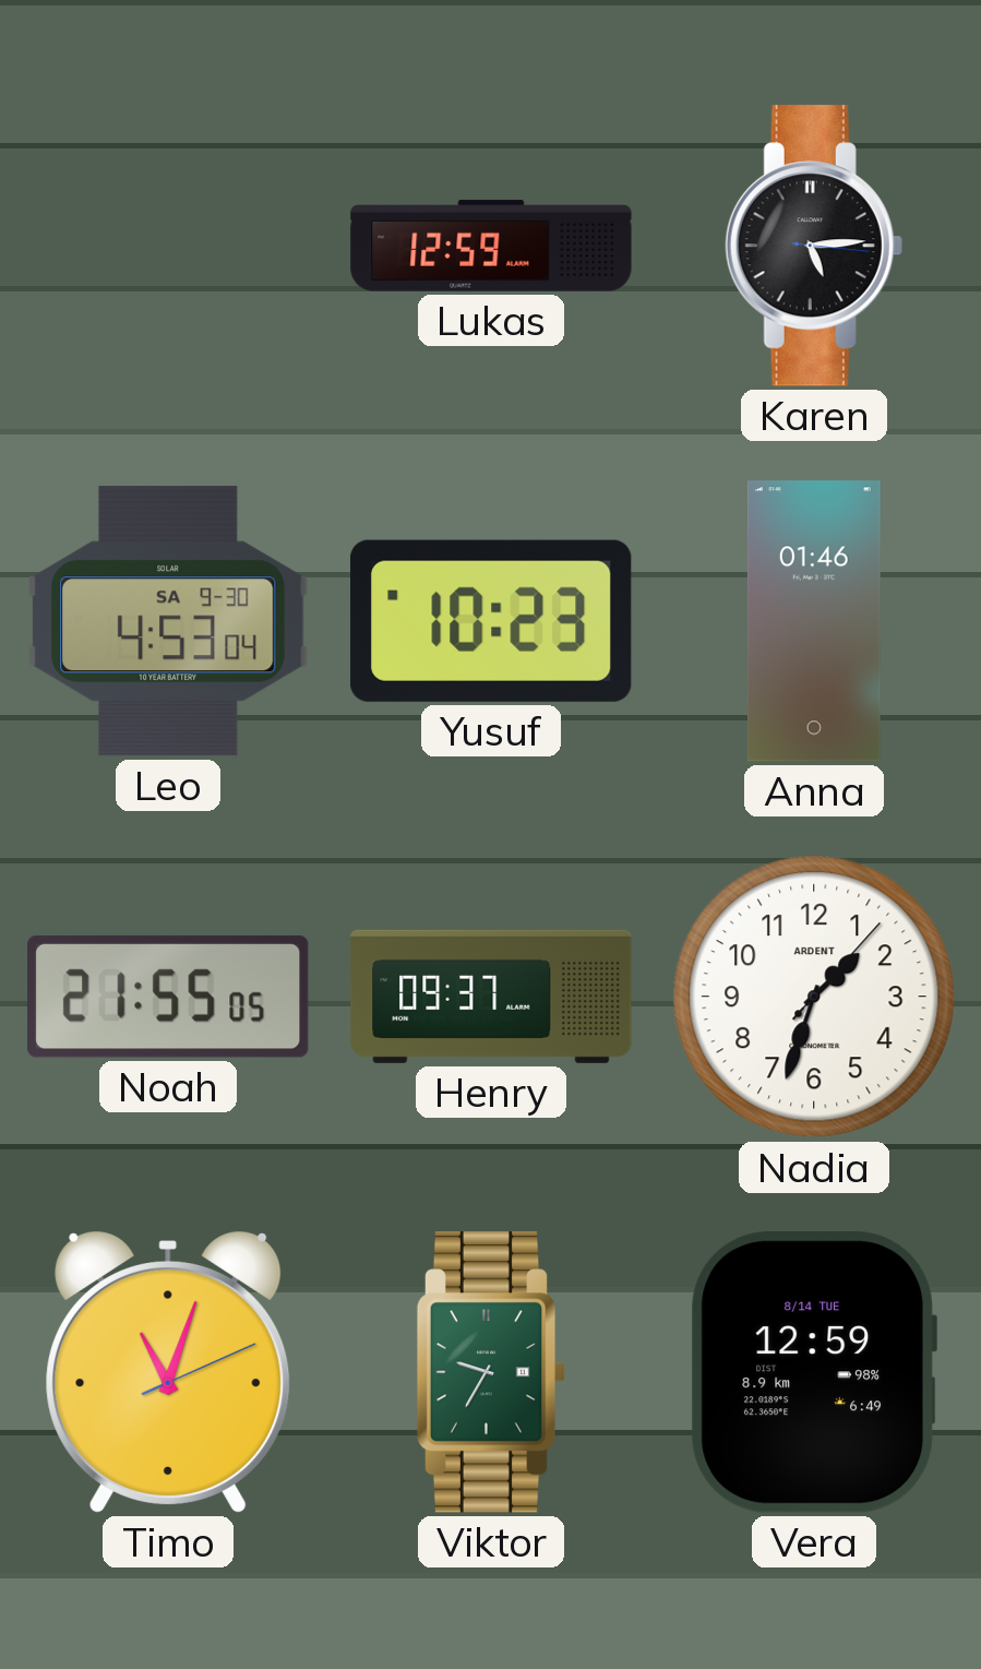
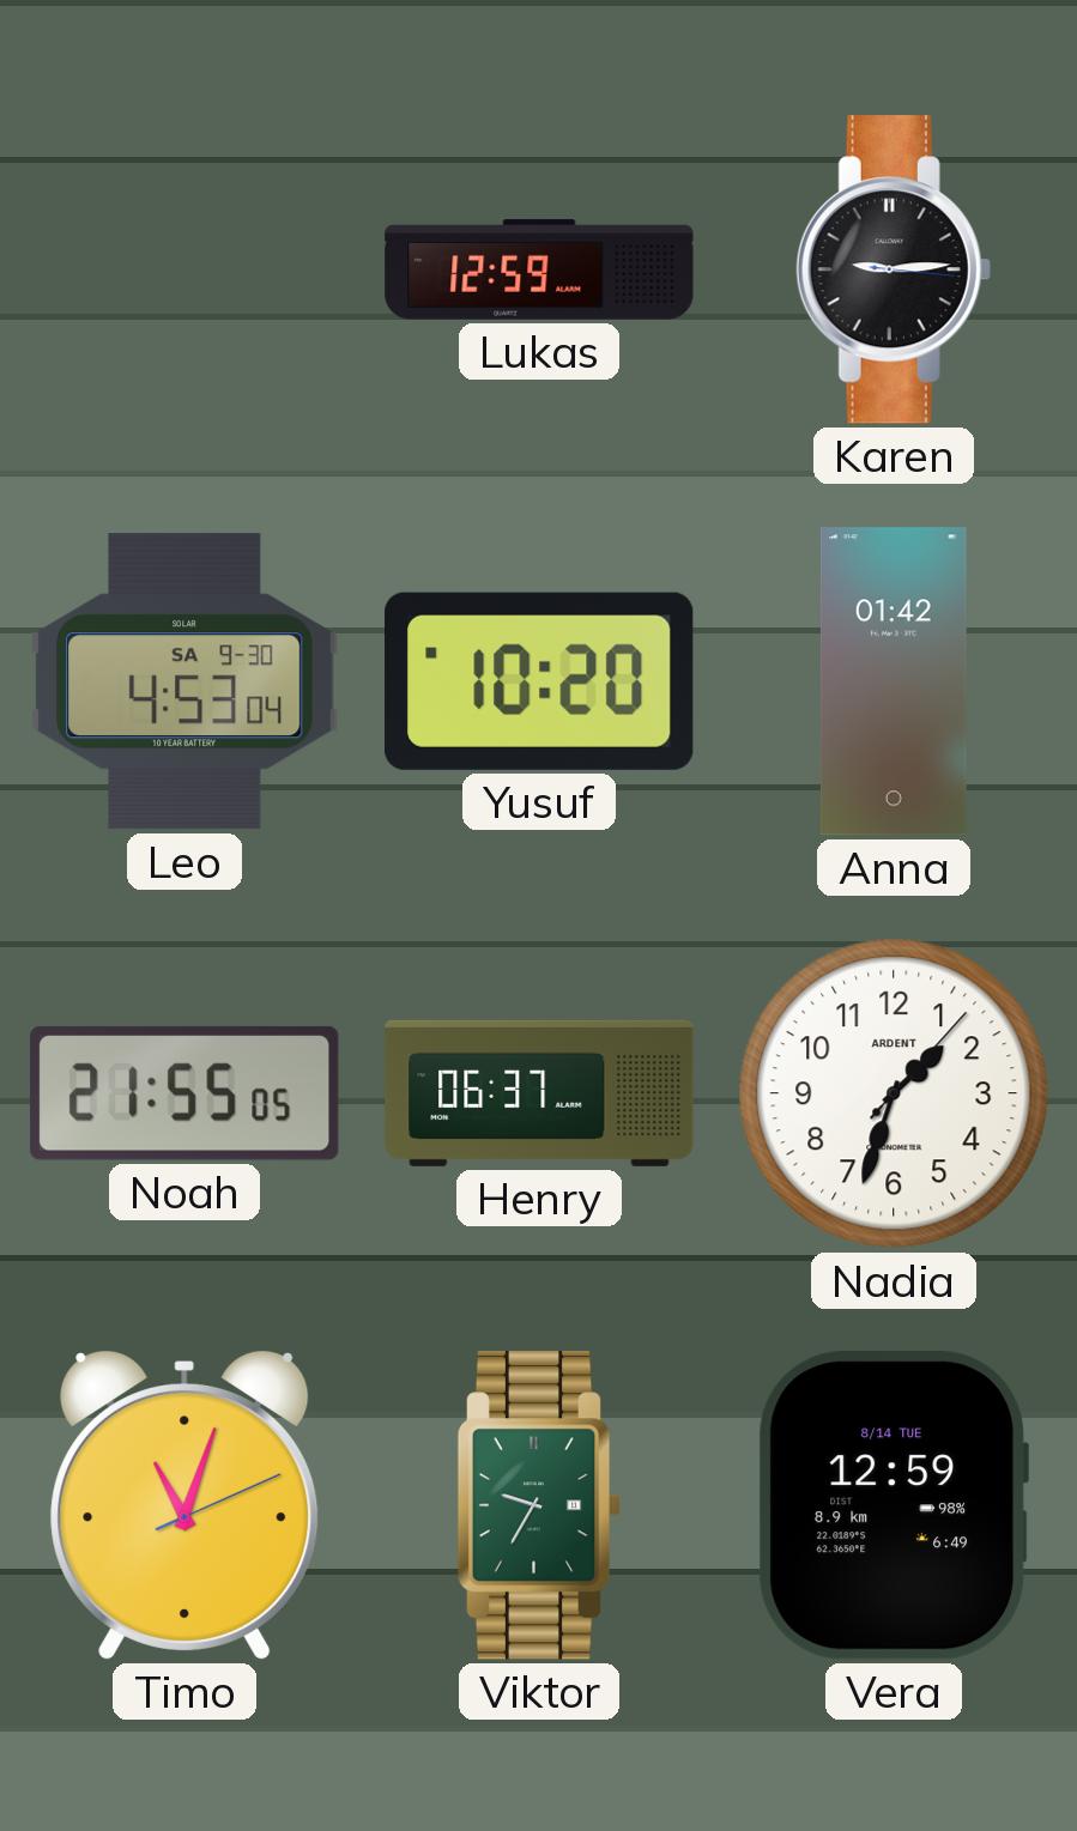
Karen: 5:14 -> 9:14
Yusuf: 10:23 -> 10:20
Anna: 01:46 -> 01:42
Henry: 09:37 -> 06:37
